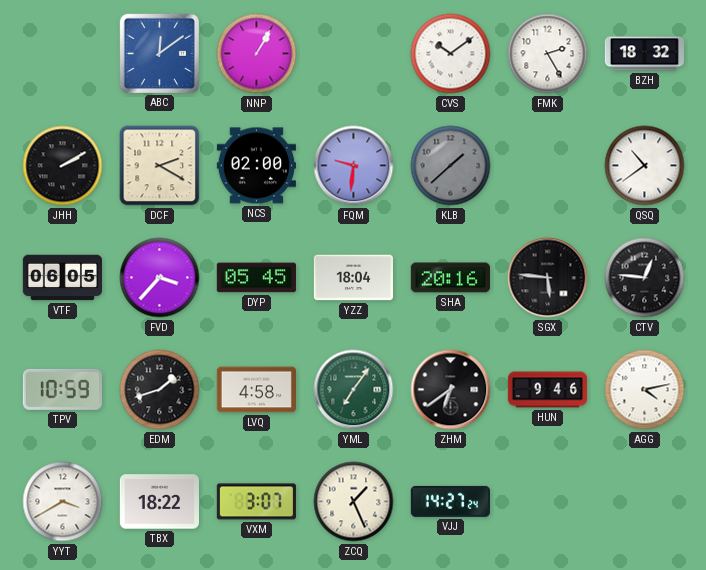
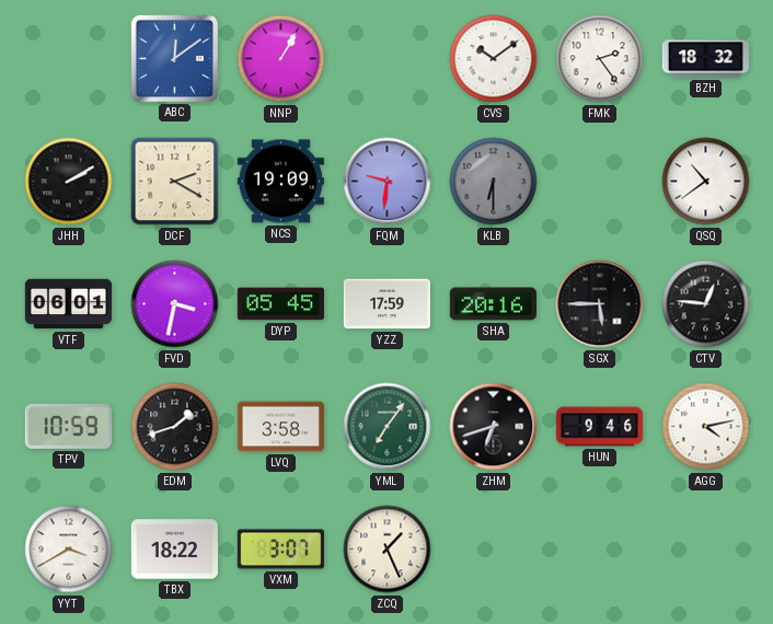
FMK: 2:25 -> 2:24
NCS: 02:00 -> 19:09
KLB: 1:38 -> 6:30
VTF: 06:05 -> 06:01
FVD: 3:37 -> 3:32
YZZ: 18:04 -> 17:59
SGX: 5:46 -> 5:45
LVQ: 4:58 -> 3:58
ZHM: 6:39 -> 6:42
VJJ: 14:27 -> none
